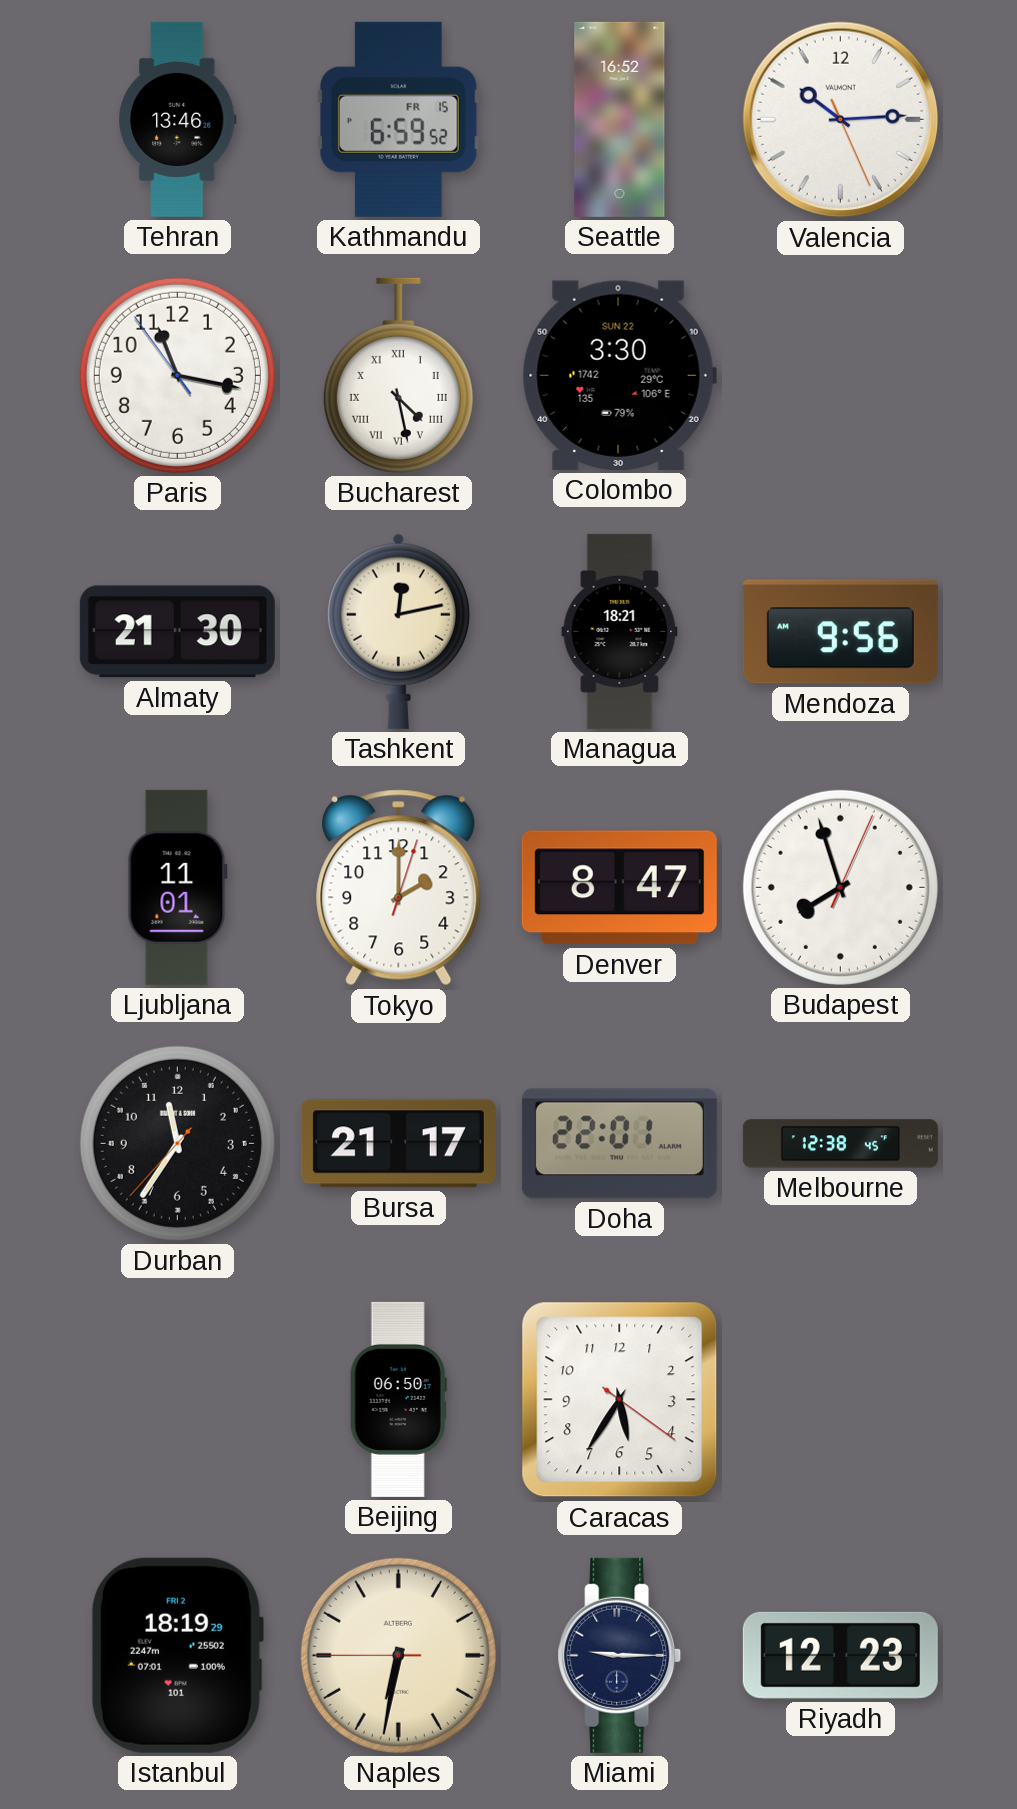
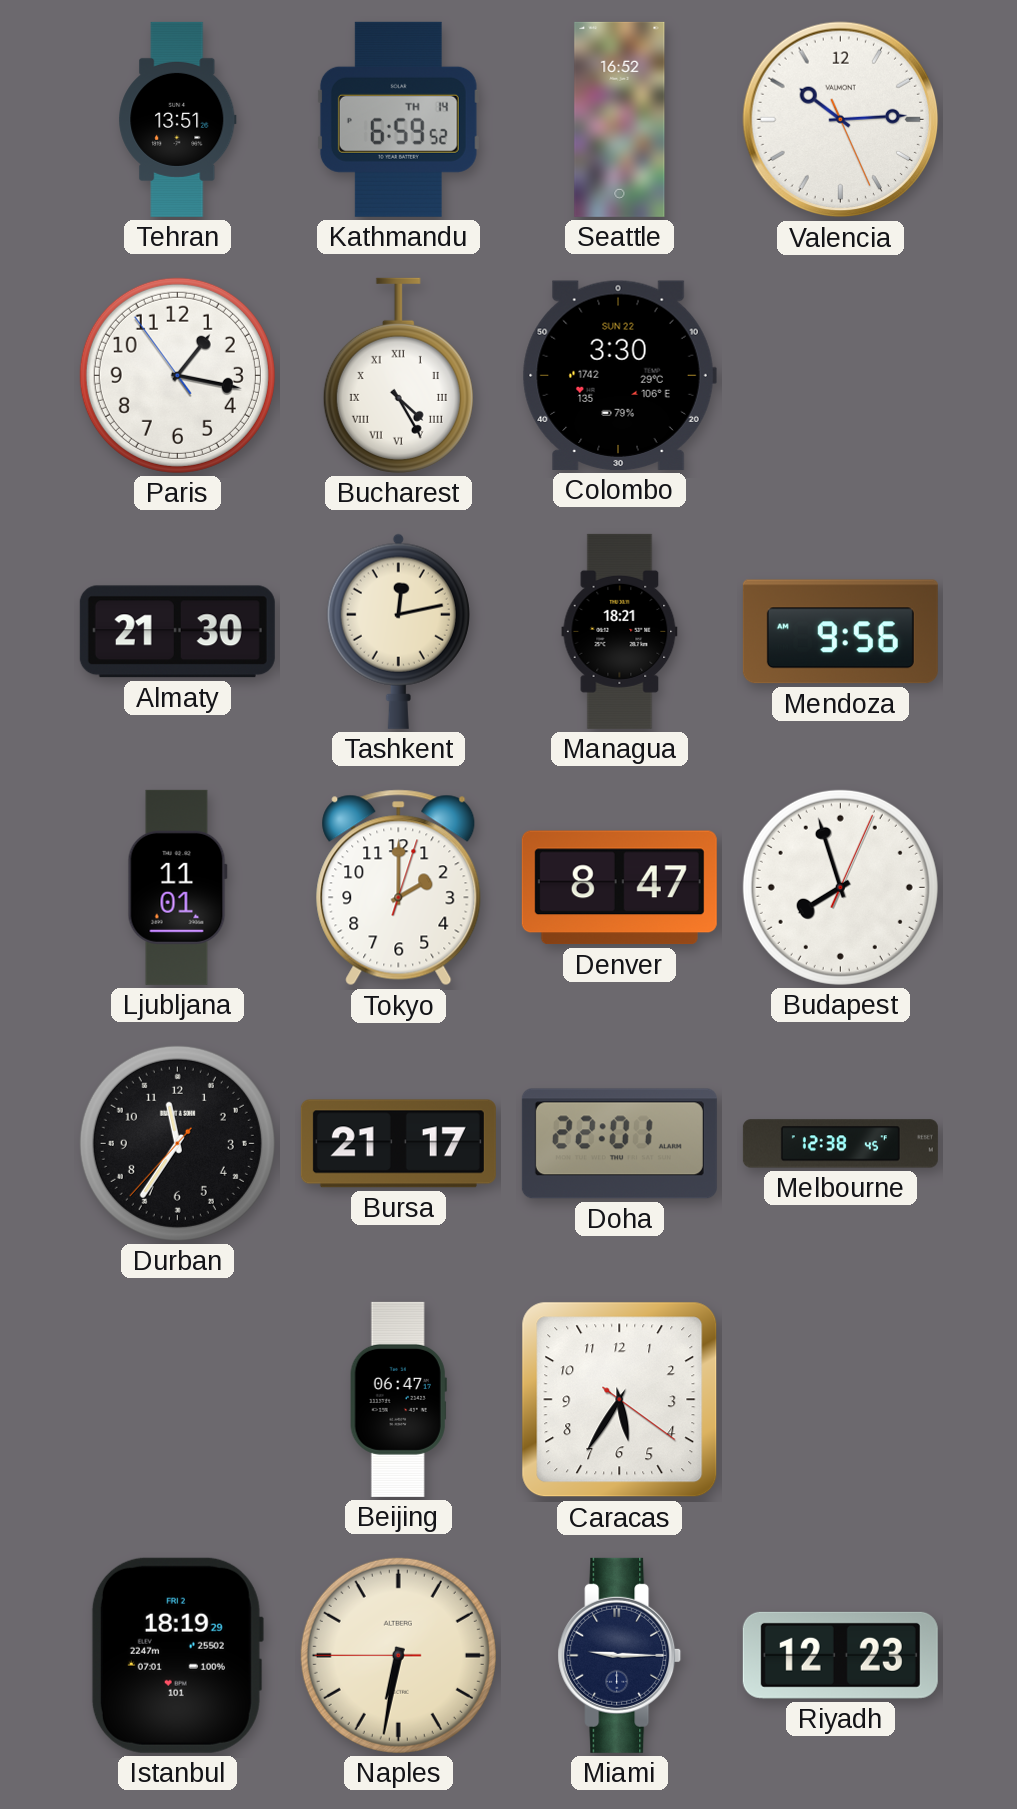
Tehran: 13:46 -> 13:51
Kathmandu date: FR 15 -> TH 14
Paris: 11:16 -> 1:16
Bucharest: 4:28 -> 4:25
Beijing: 06:50 -> 06:47
